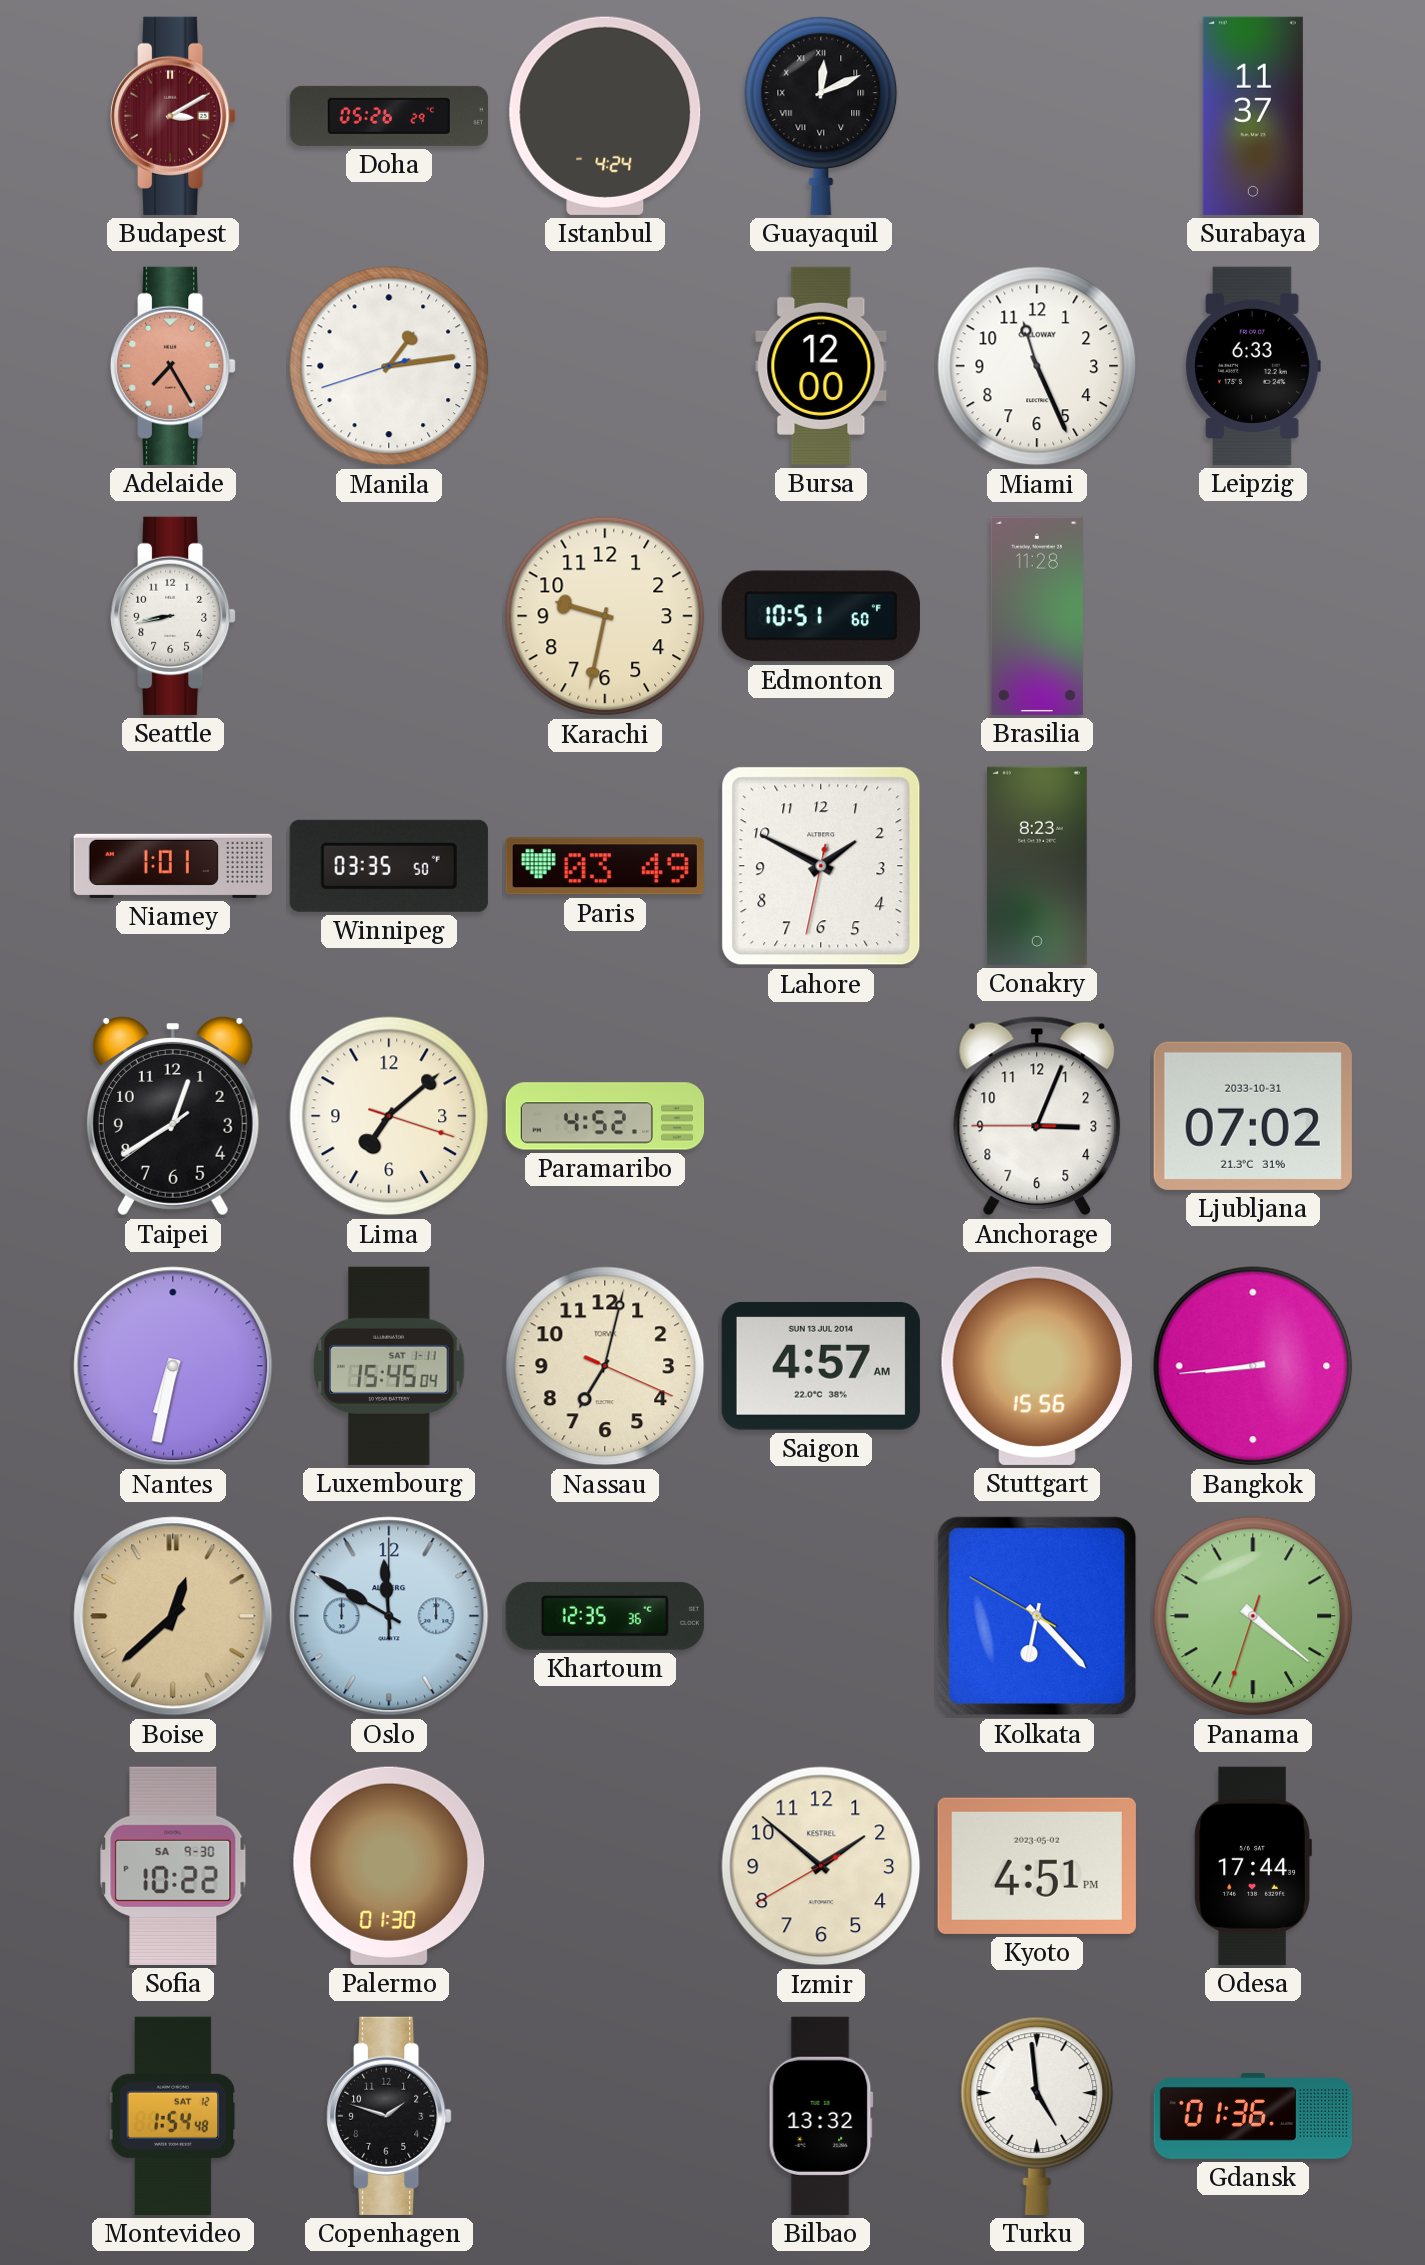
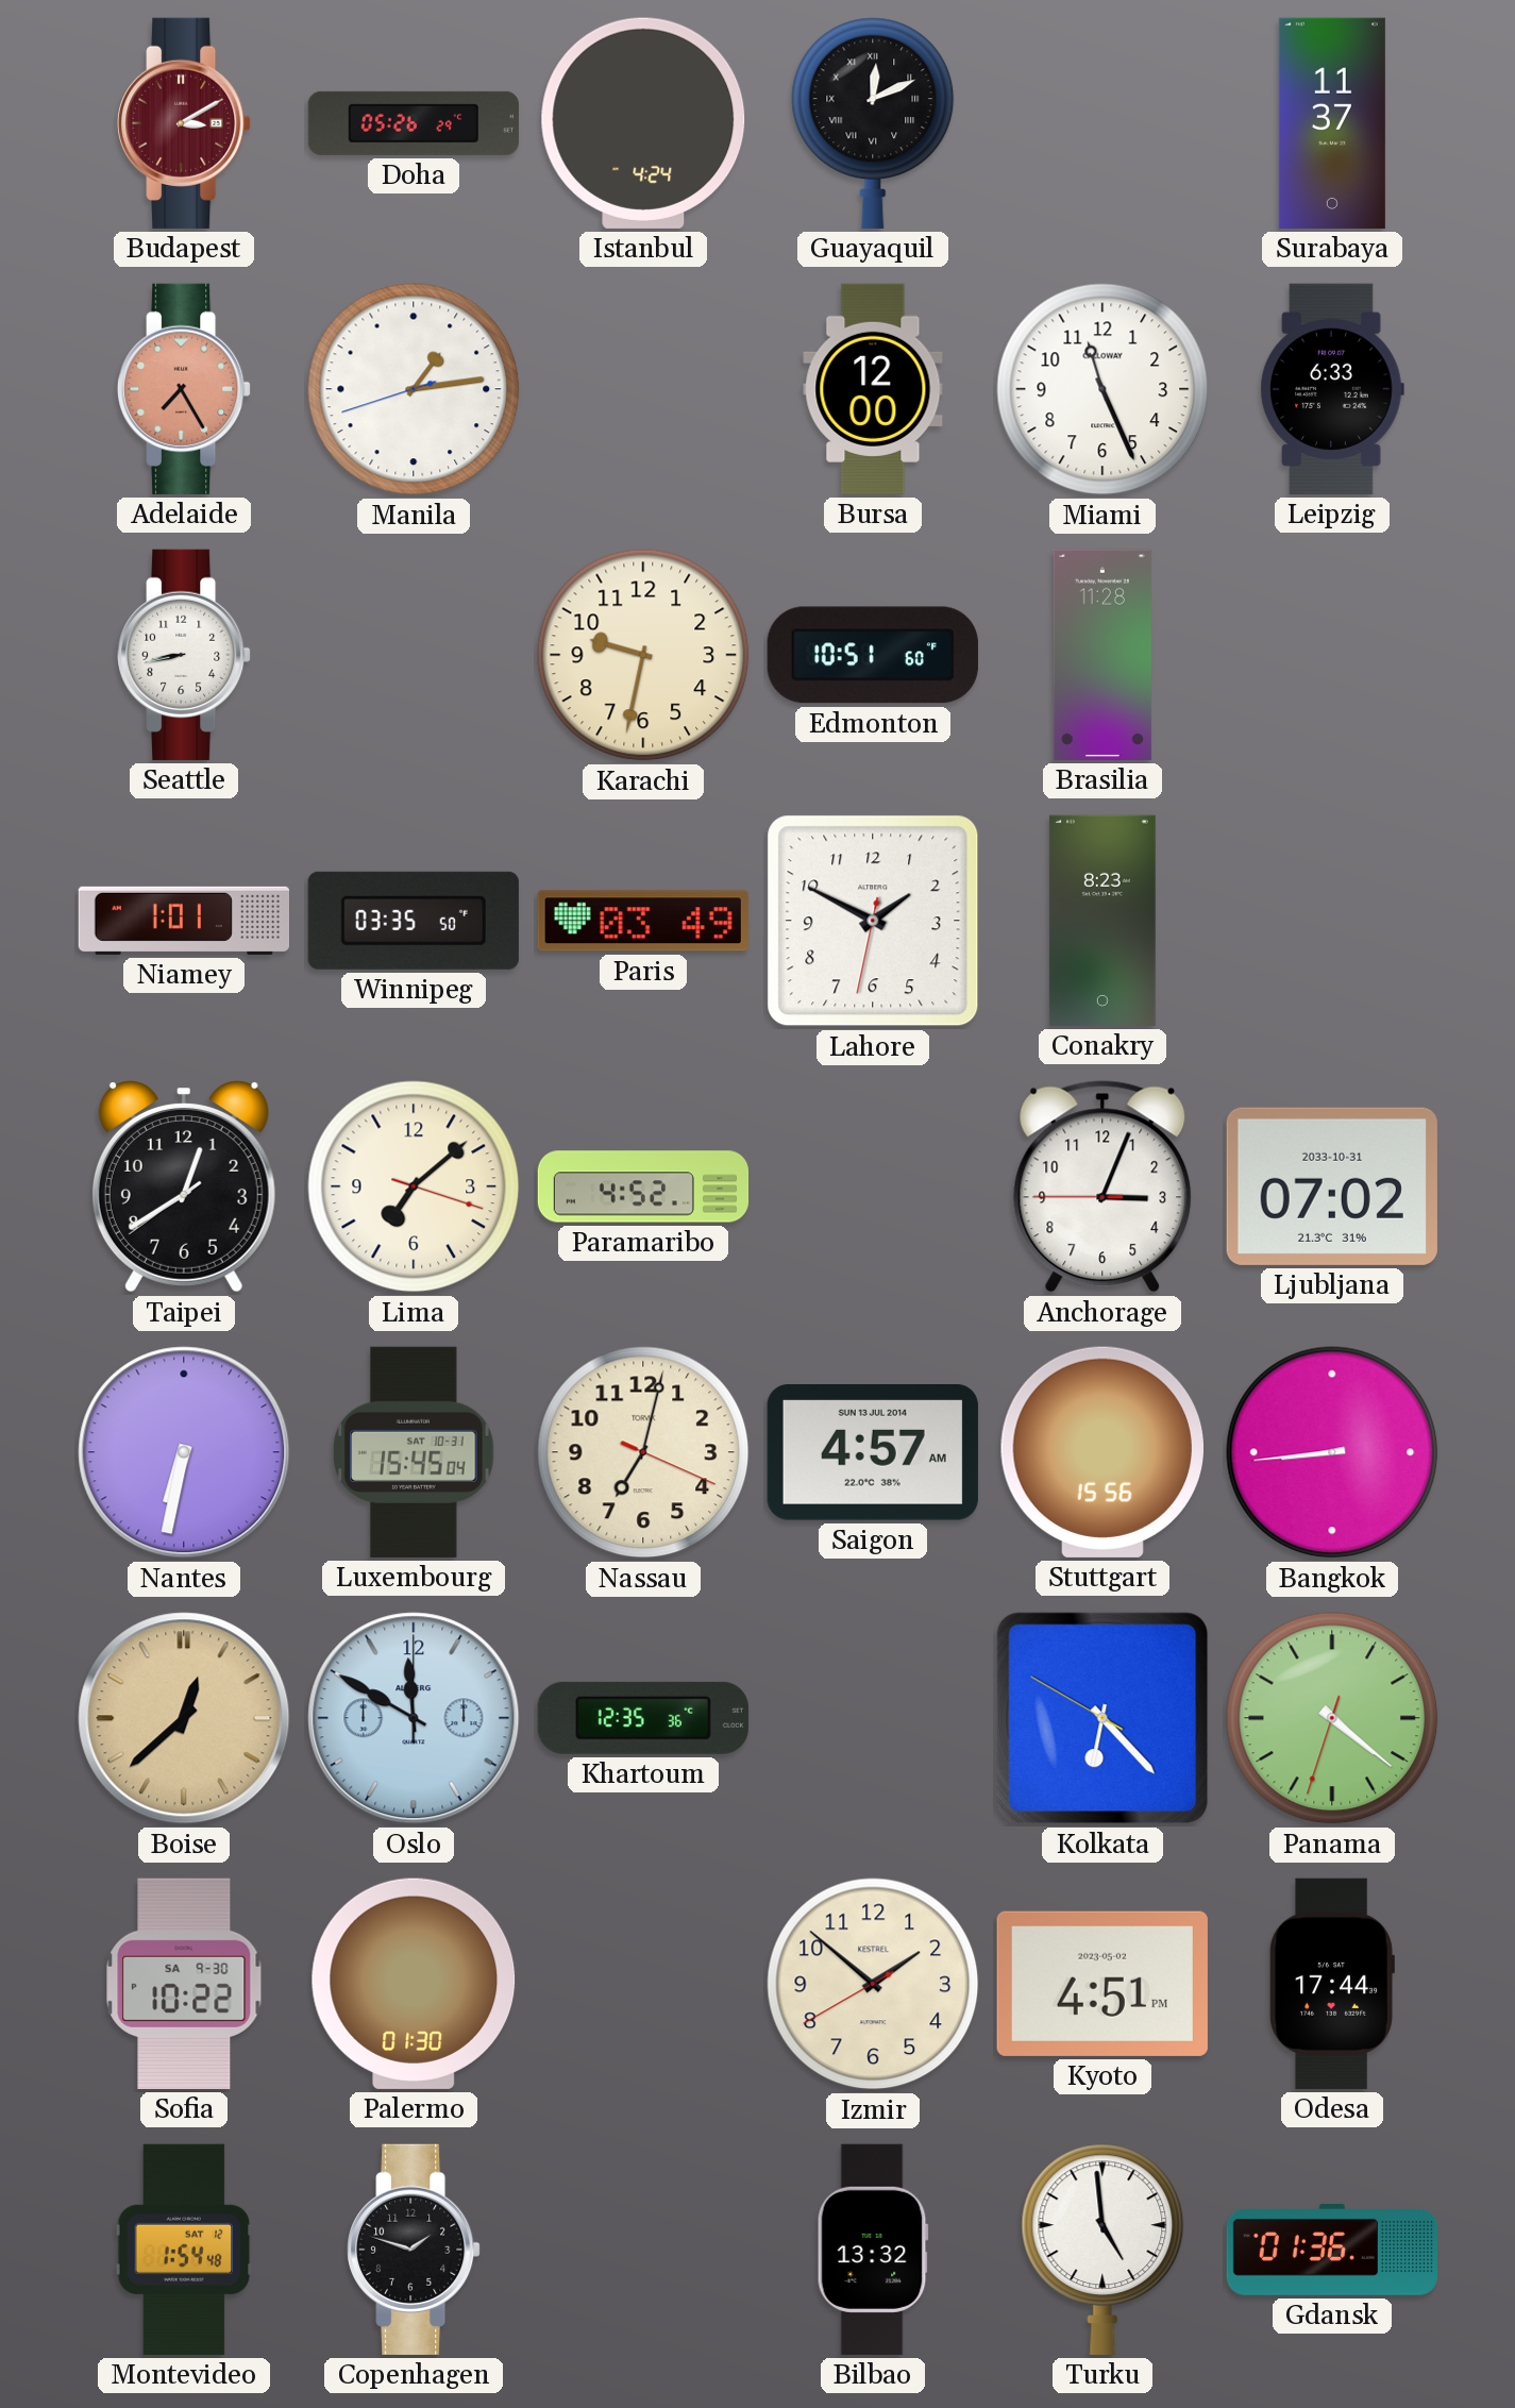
Luxembourg date: SAT 1-11 -> SAT 10-31
